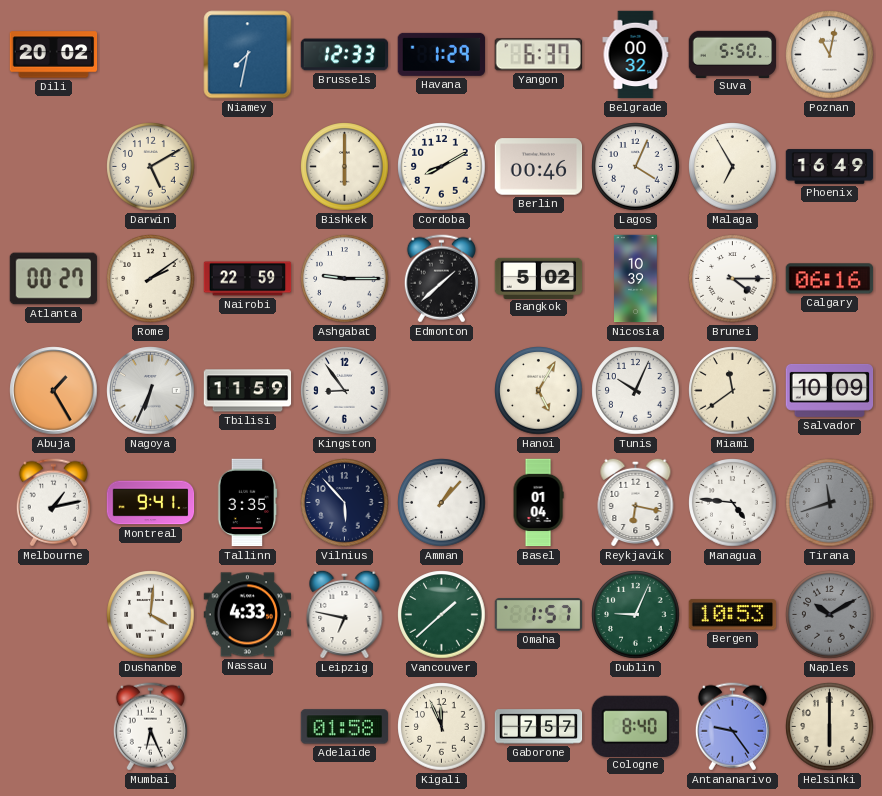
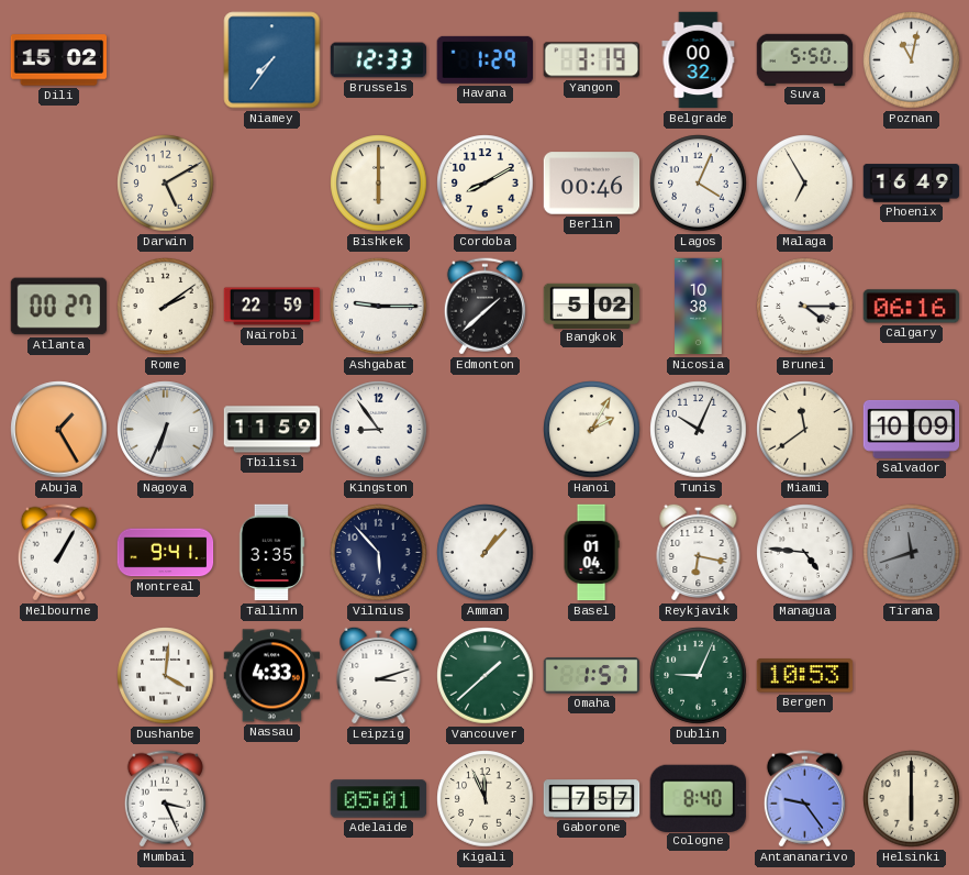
Dili: 20:02 -> 15:02
Niamey: 7:32 -> 7:36
Yangon: 6:37 -> 3:19
Nicosia: 10:39 -> 10:38
Hanoi: 5:05 -> 2:05
Melbourne: 1:13 -> 1:05
Leipzig: 6:47 -> 3:12
Naples: 10:10 -> none
Mumbai: 6:26 -> 3:26
Adelaide: 01:58 -> 05:01
